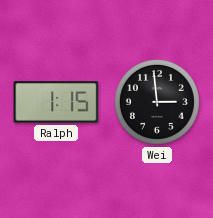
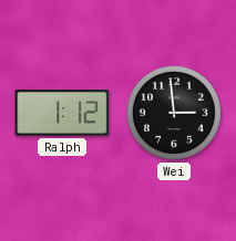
Ralph: 1:15 -> 1:12
